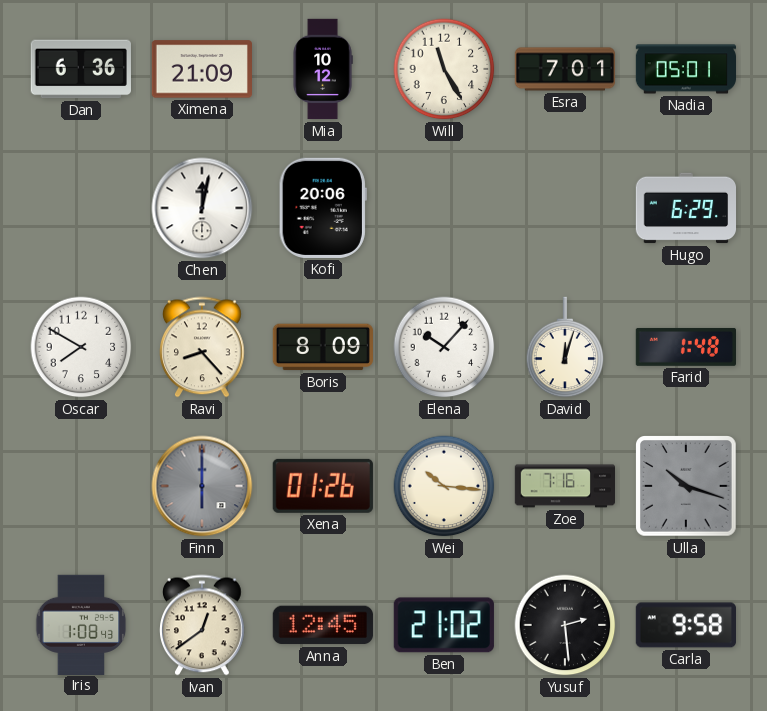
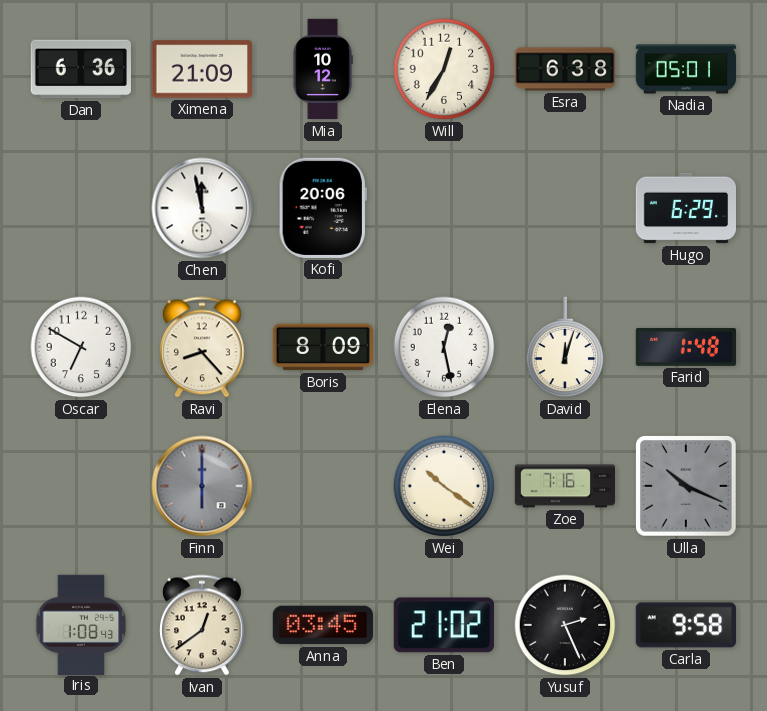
Will: 11:25 -> 12:35
Esra: 7:01 -> 6:38
Chen: 12:02 -> 11:58
Oscar: 7:50 -> 6:50
Elena: 10:07 -> 12:28
Xena: 01:26 -> none
Wei: 10:16 -> 10:21
Ulla: 10:18 -> 10:19
Anna: 12:45 -> 03:45
Yusuf: 2:29 -> 2:26
